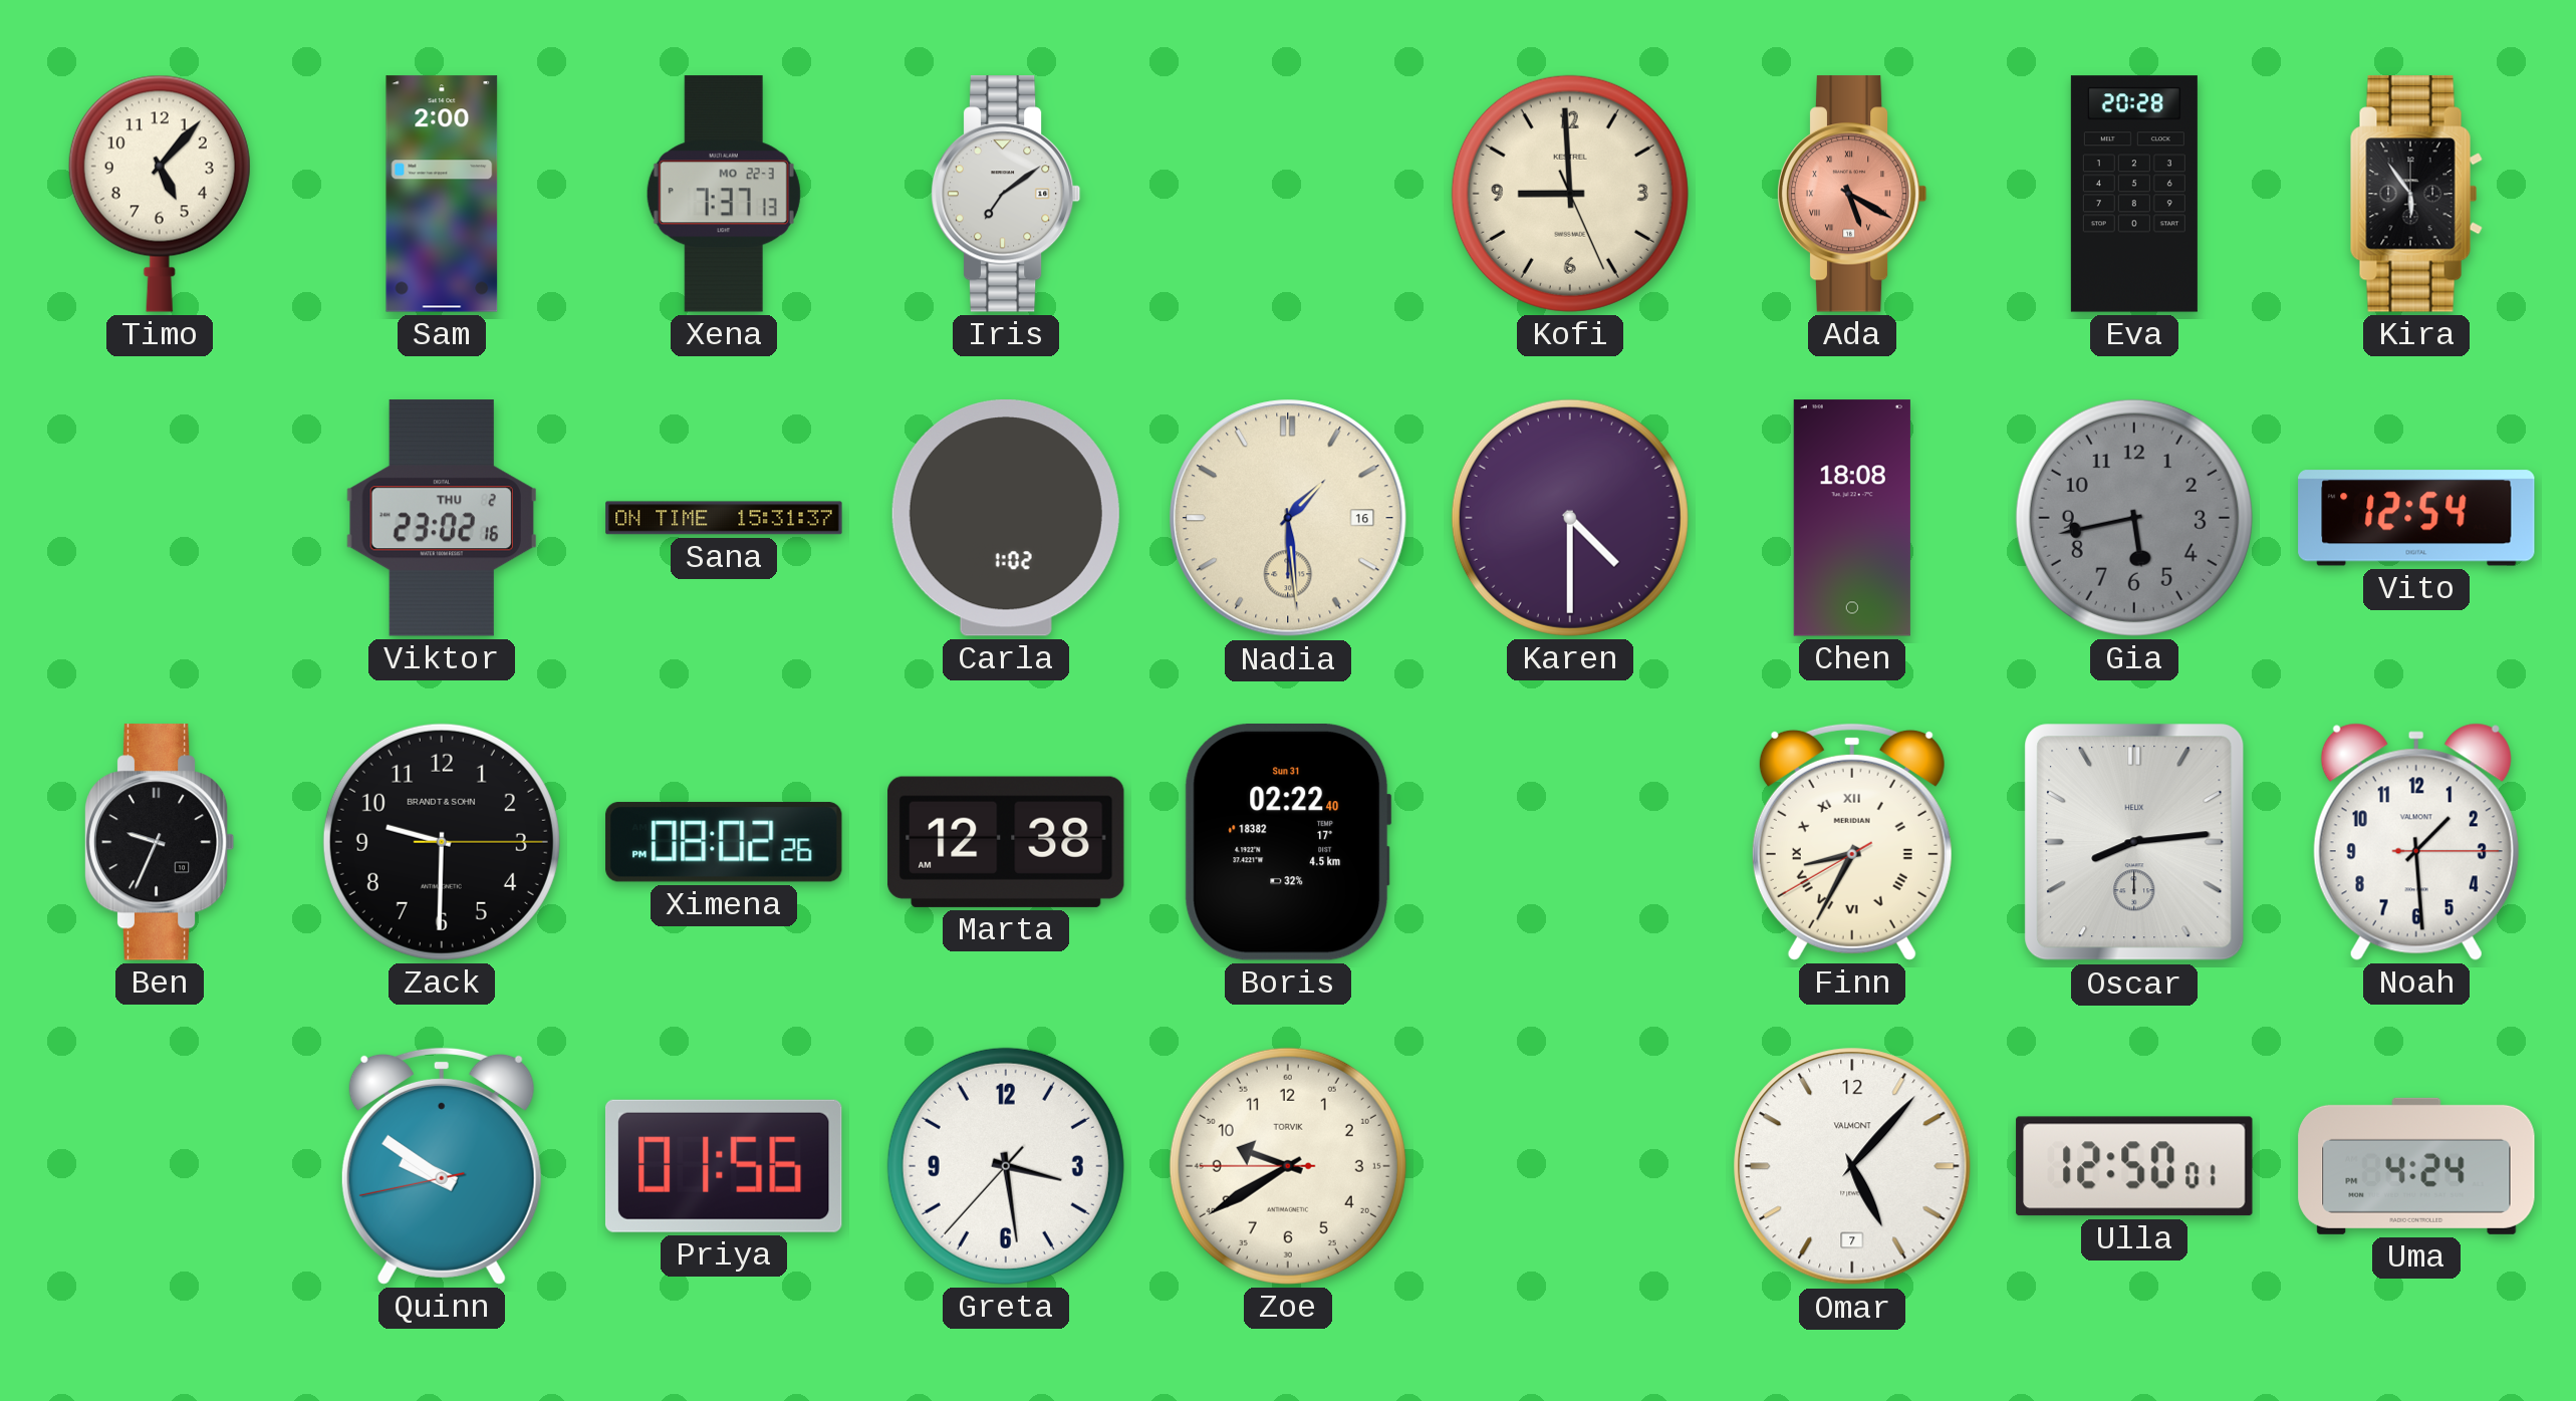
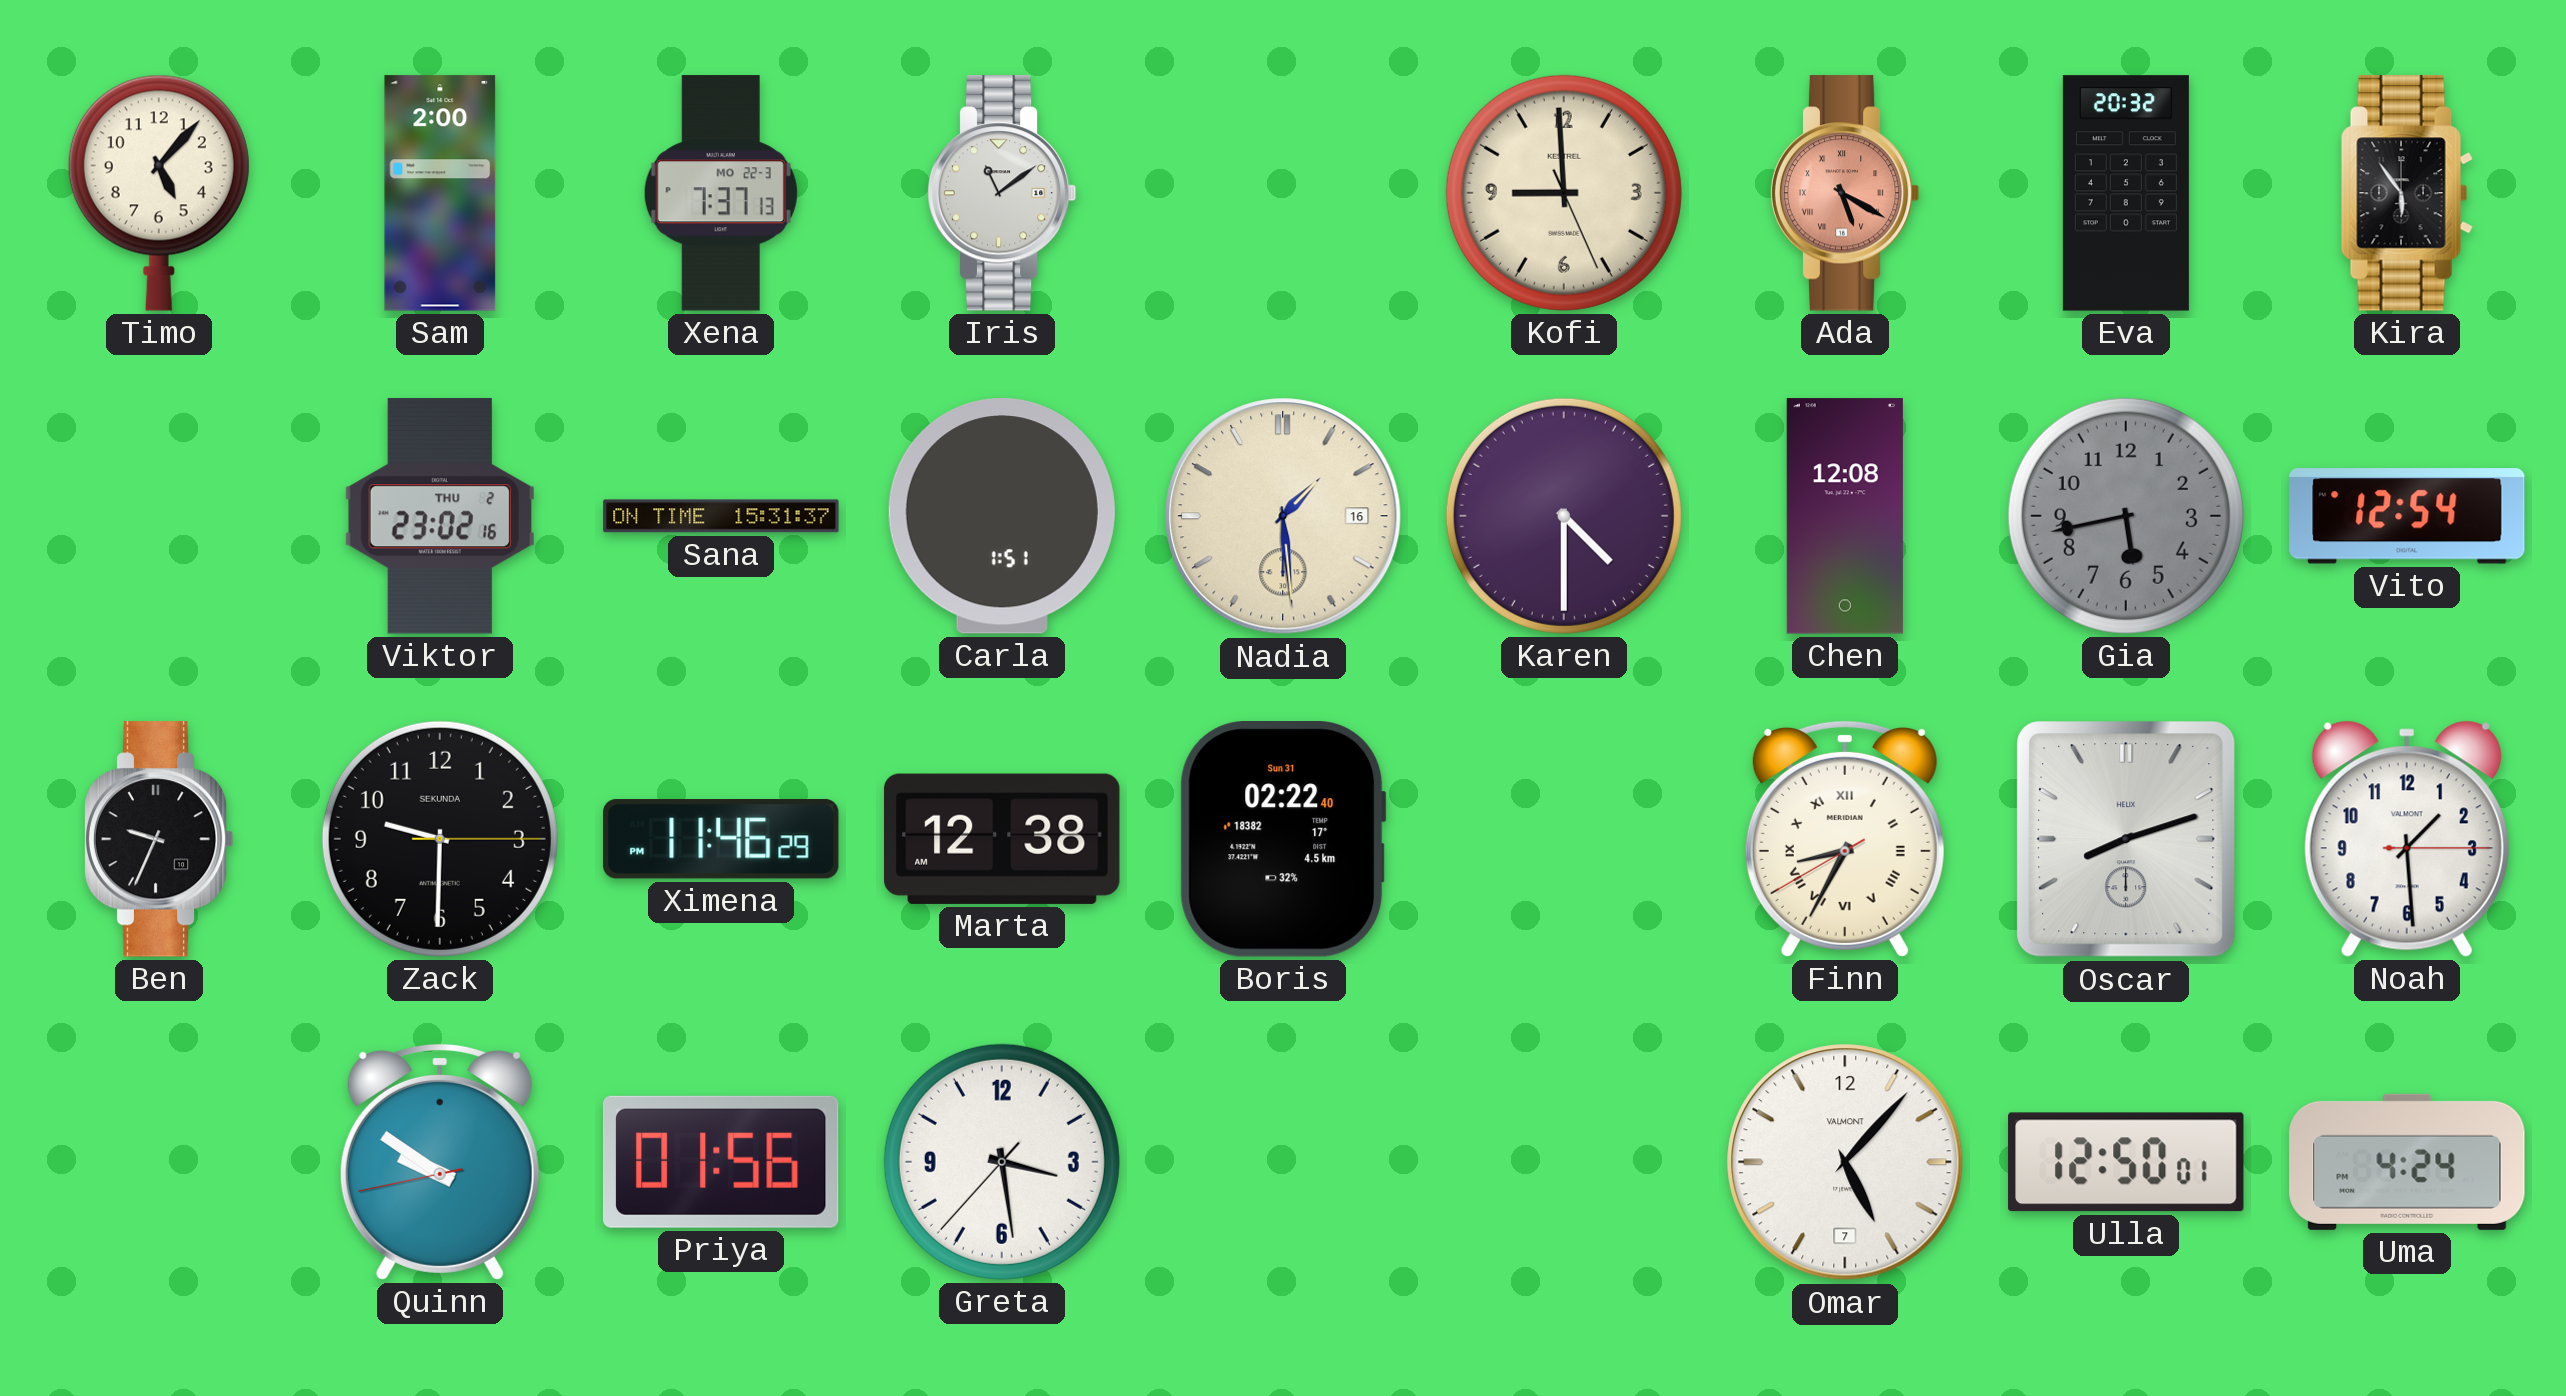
Iris: 7:09 -> 11:09
Eva: 20:28 -> 20:32
Carla: 1:02 -> 1:51
Chen: 18:08 -> 12:08
Zack brand: BRANDT & SOHN -> SEKUNDA
Ximena: 08:02 -> 11:46
Oscar: 8:14 -> 8:12
Zoe: 9:39 -> none
